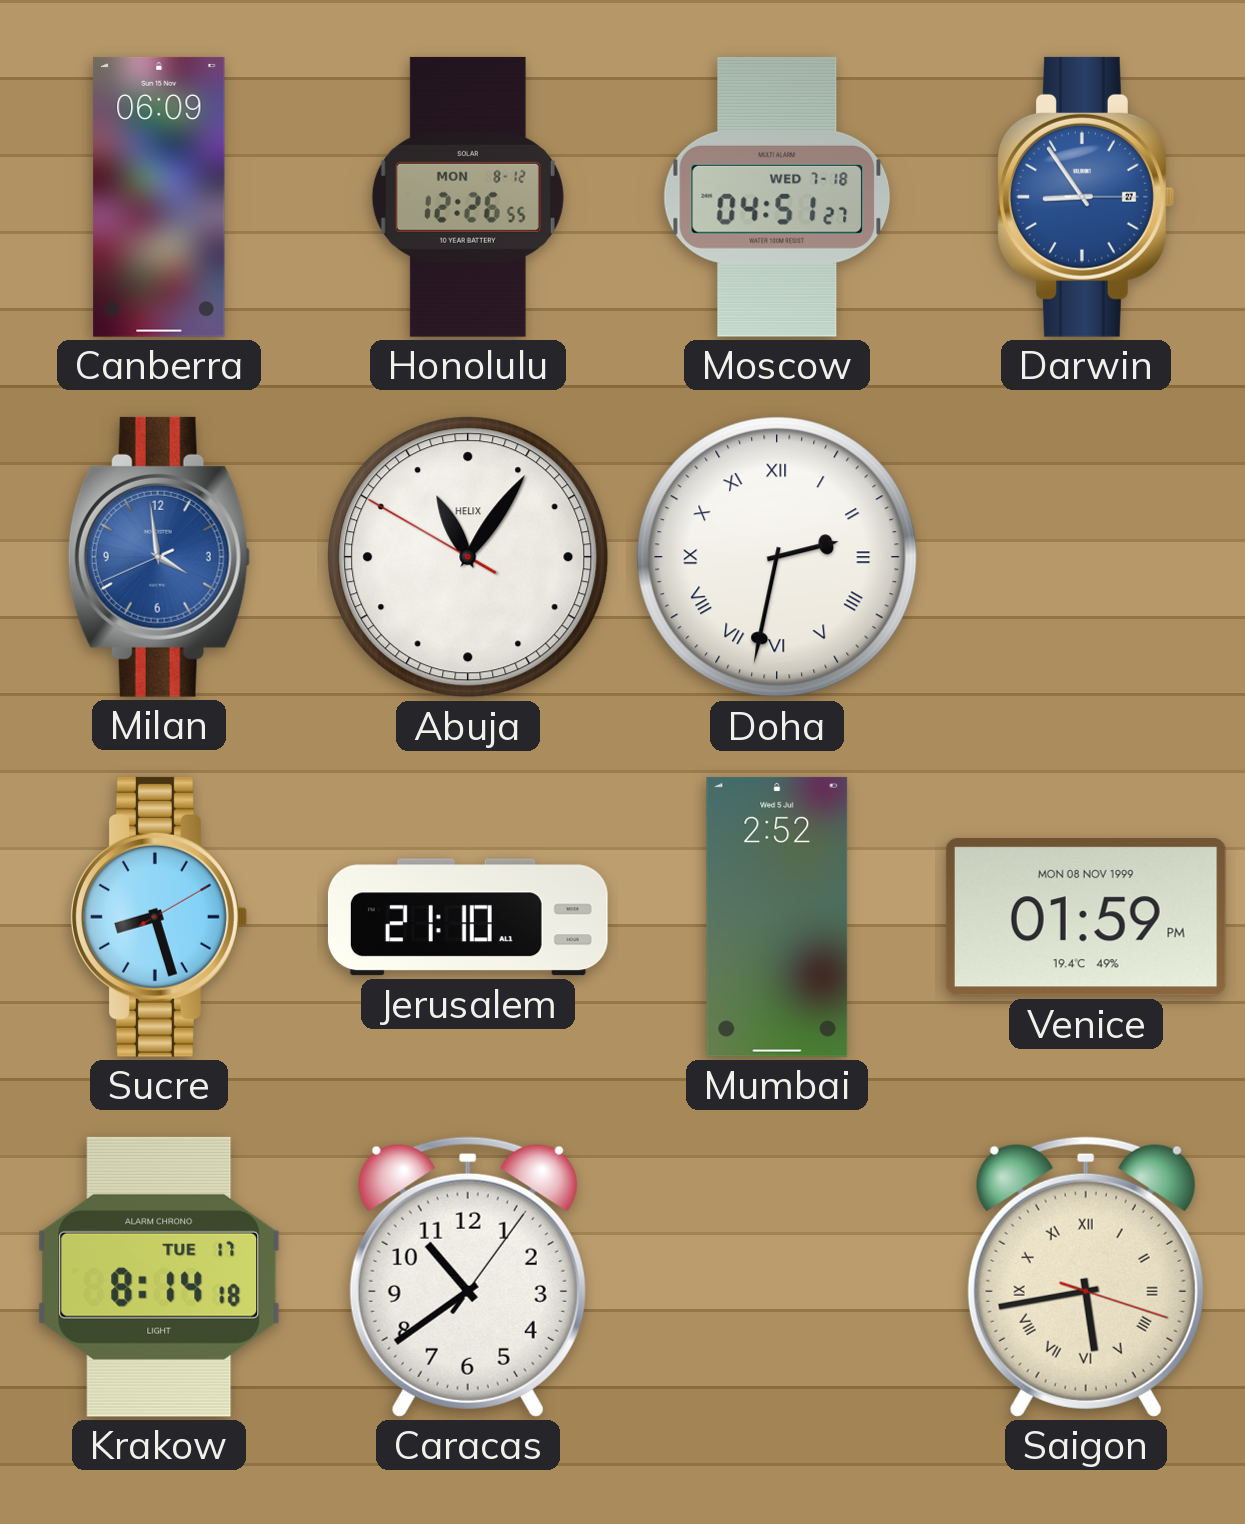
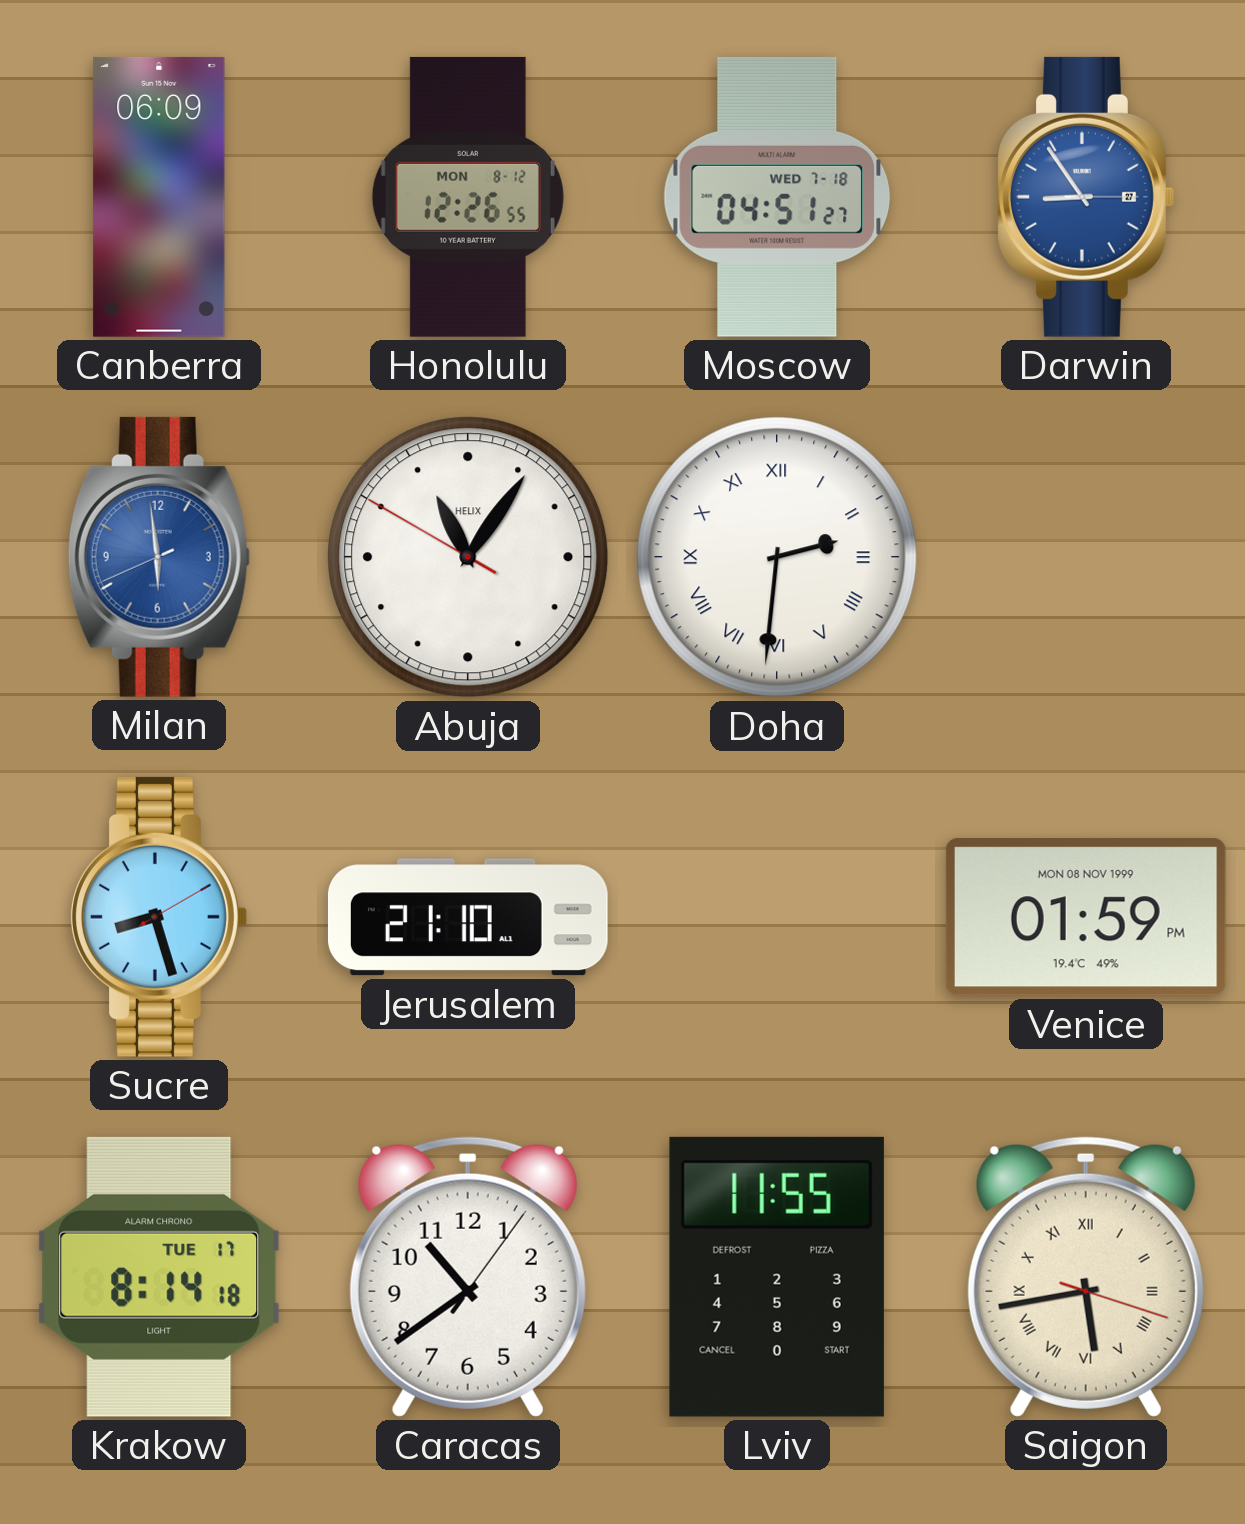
Milan: 3:58 -> 5:58
Doha: 2:32 -> 2:31
Mumbai: 2:52 -> none
Lviv: none -> 11:55
